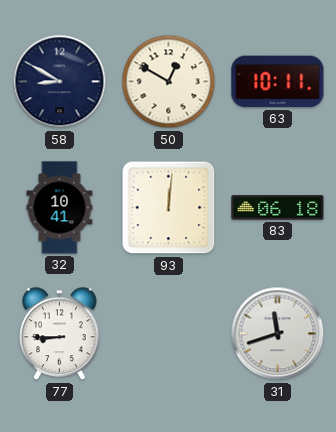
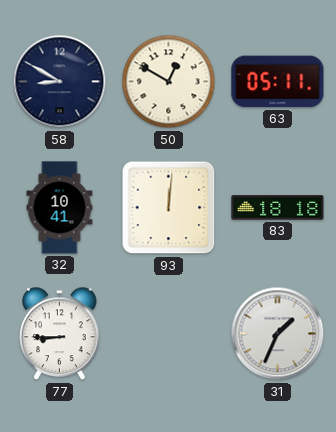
63: 10:11 -> 05:11
83: 06:18 -> 18:18
31: 11:42 -> 1:34
